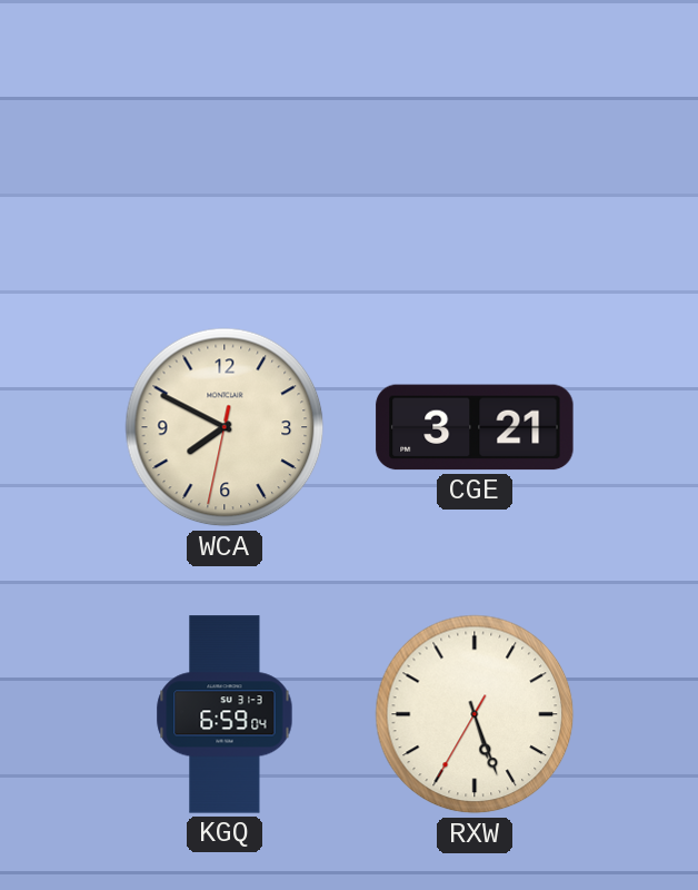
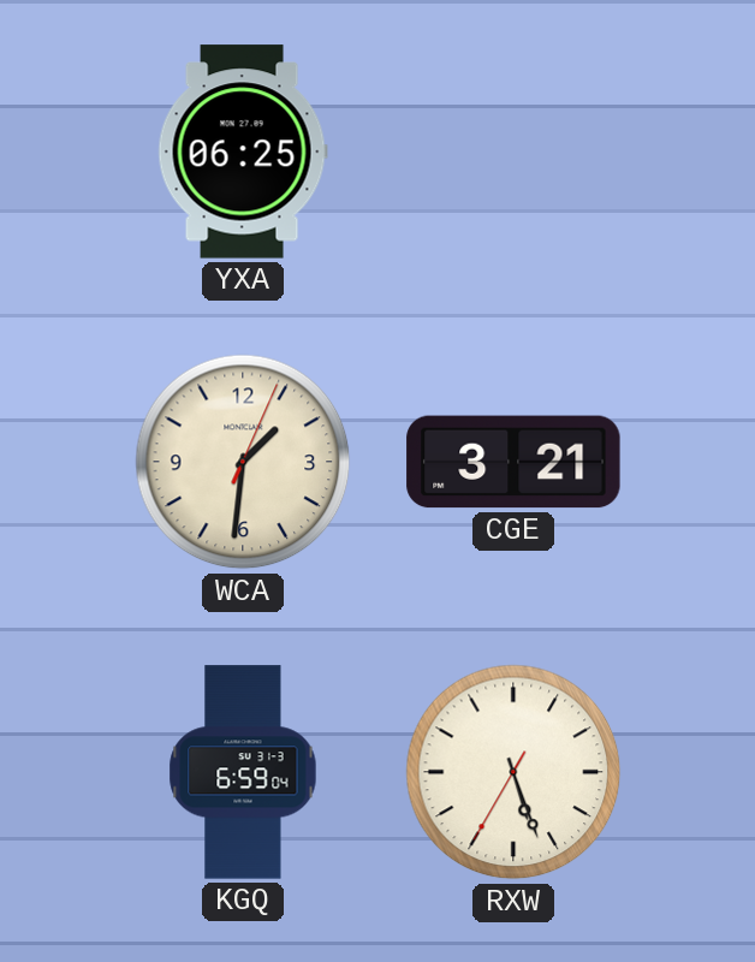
YXA: none -> 06:25
WCA: 7:49 -> 1:31
